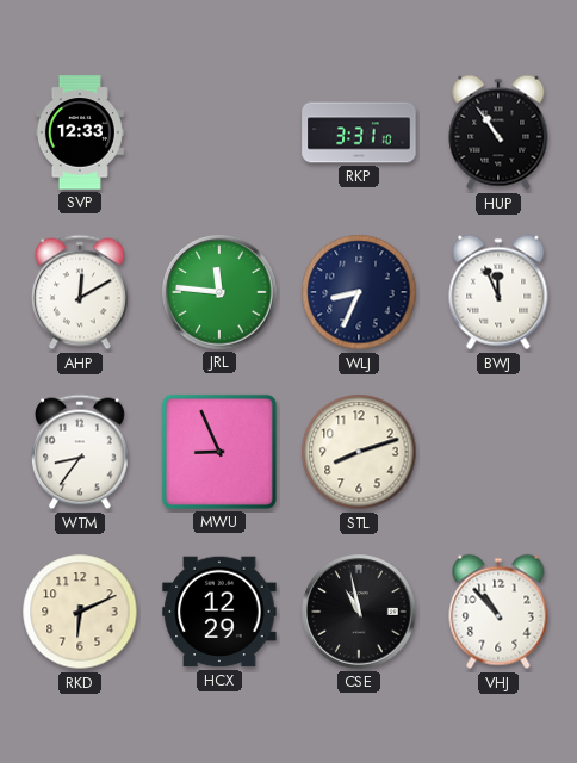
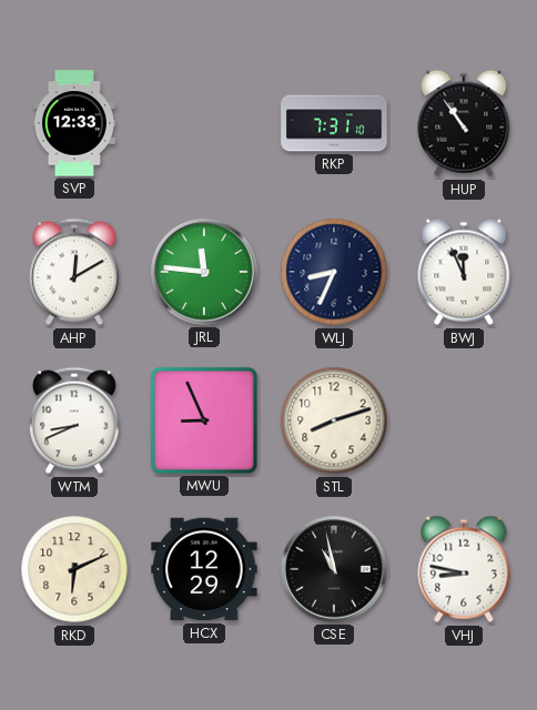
RKP: 3:31 -> 7:31
WTM: 8:36 -> 8:41
VHJ: 10:53 -> 8:47
